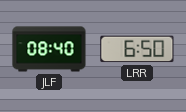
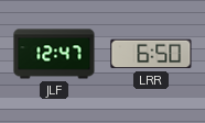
JLF: 08:40 -> 12:47
